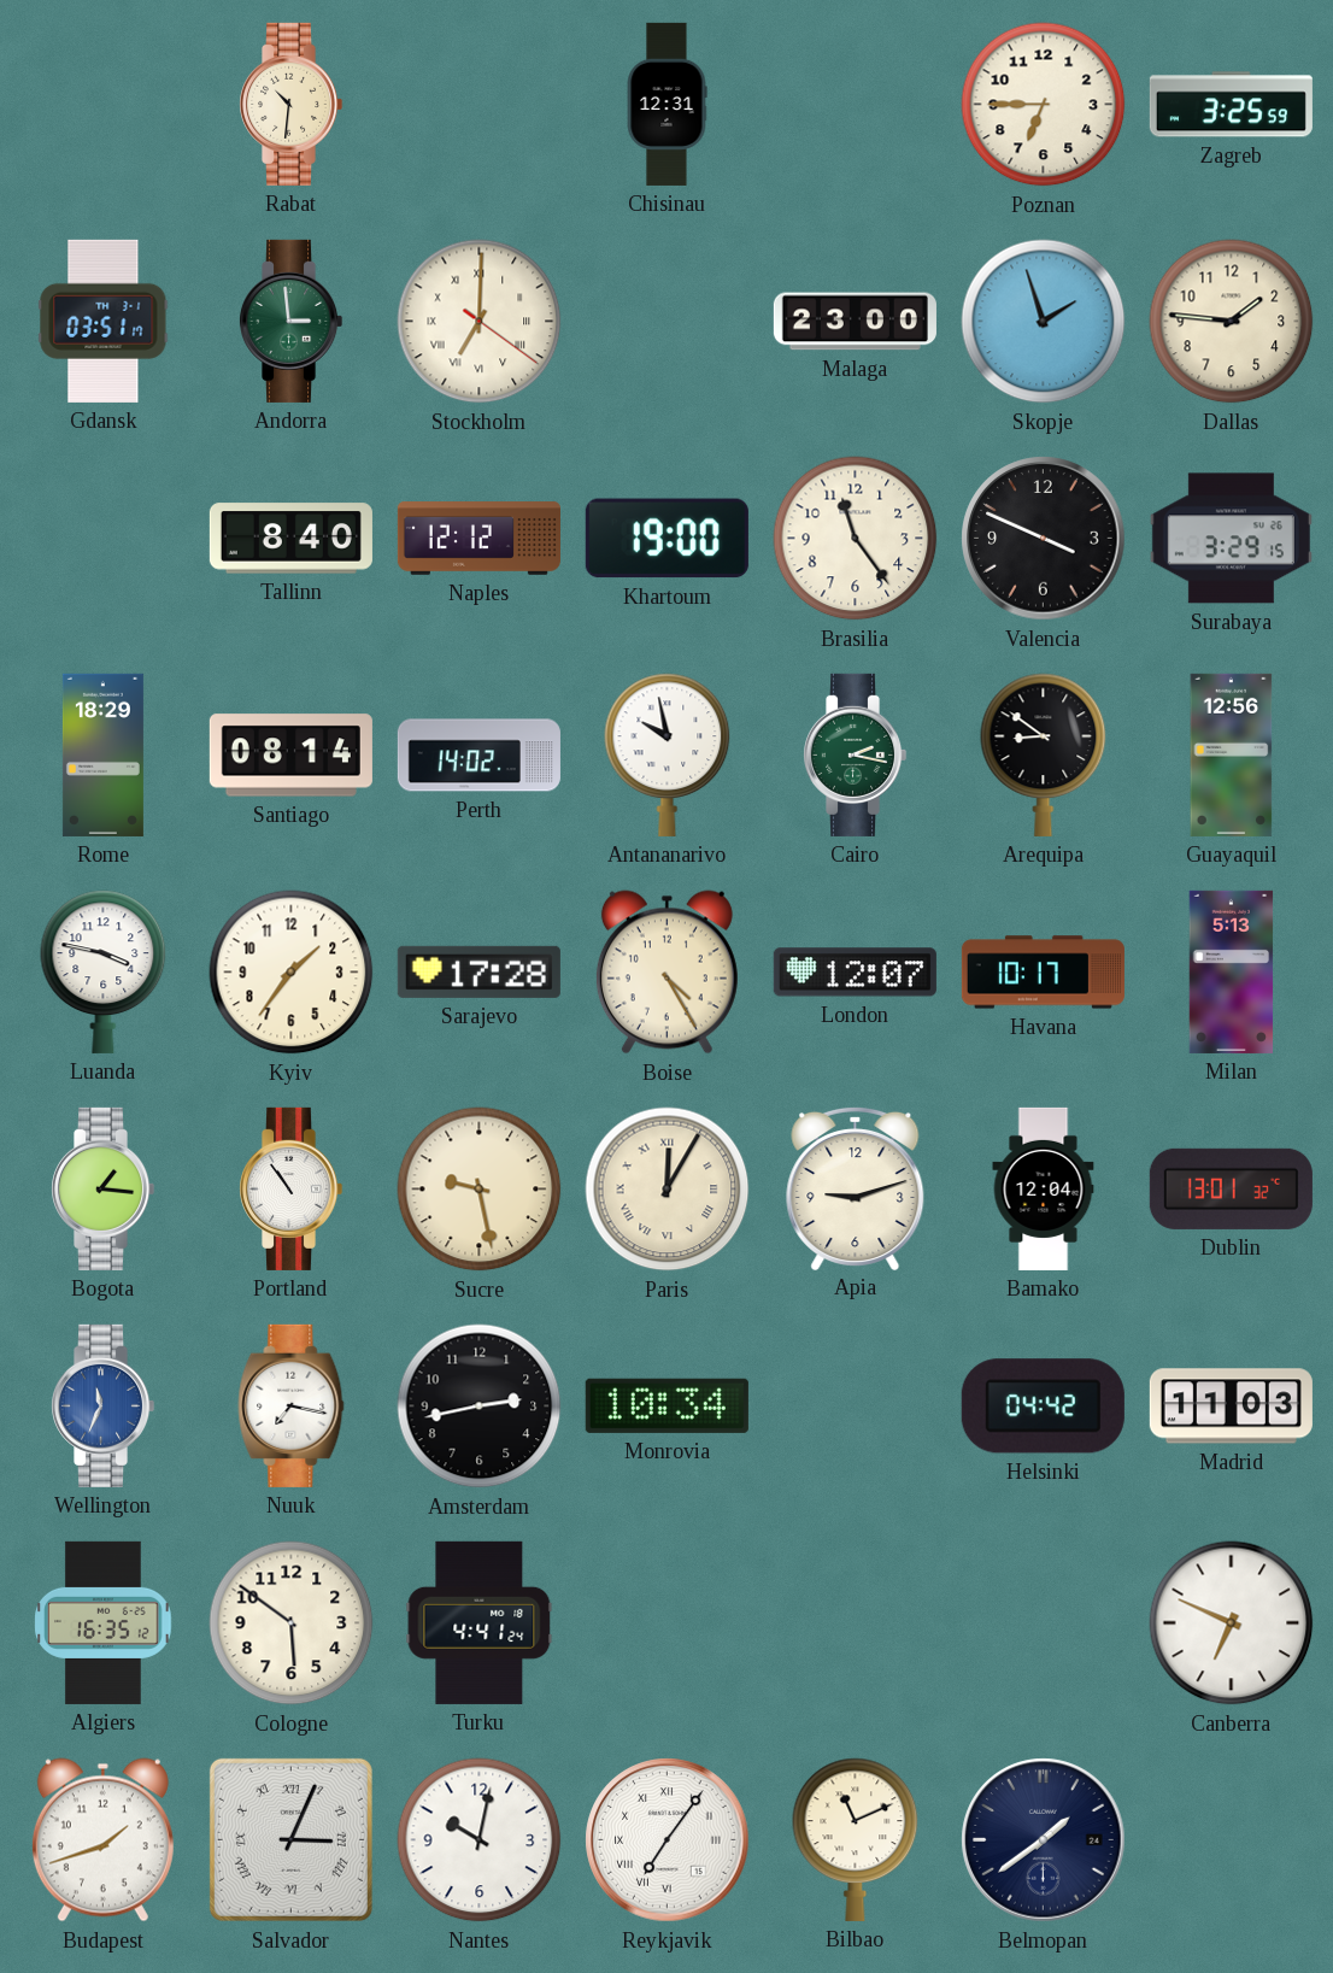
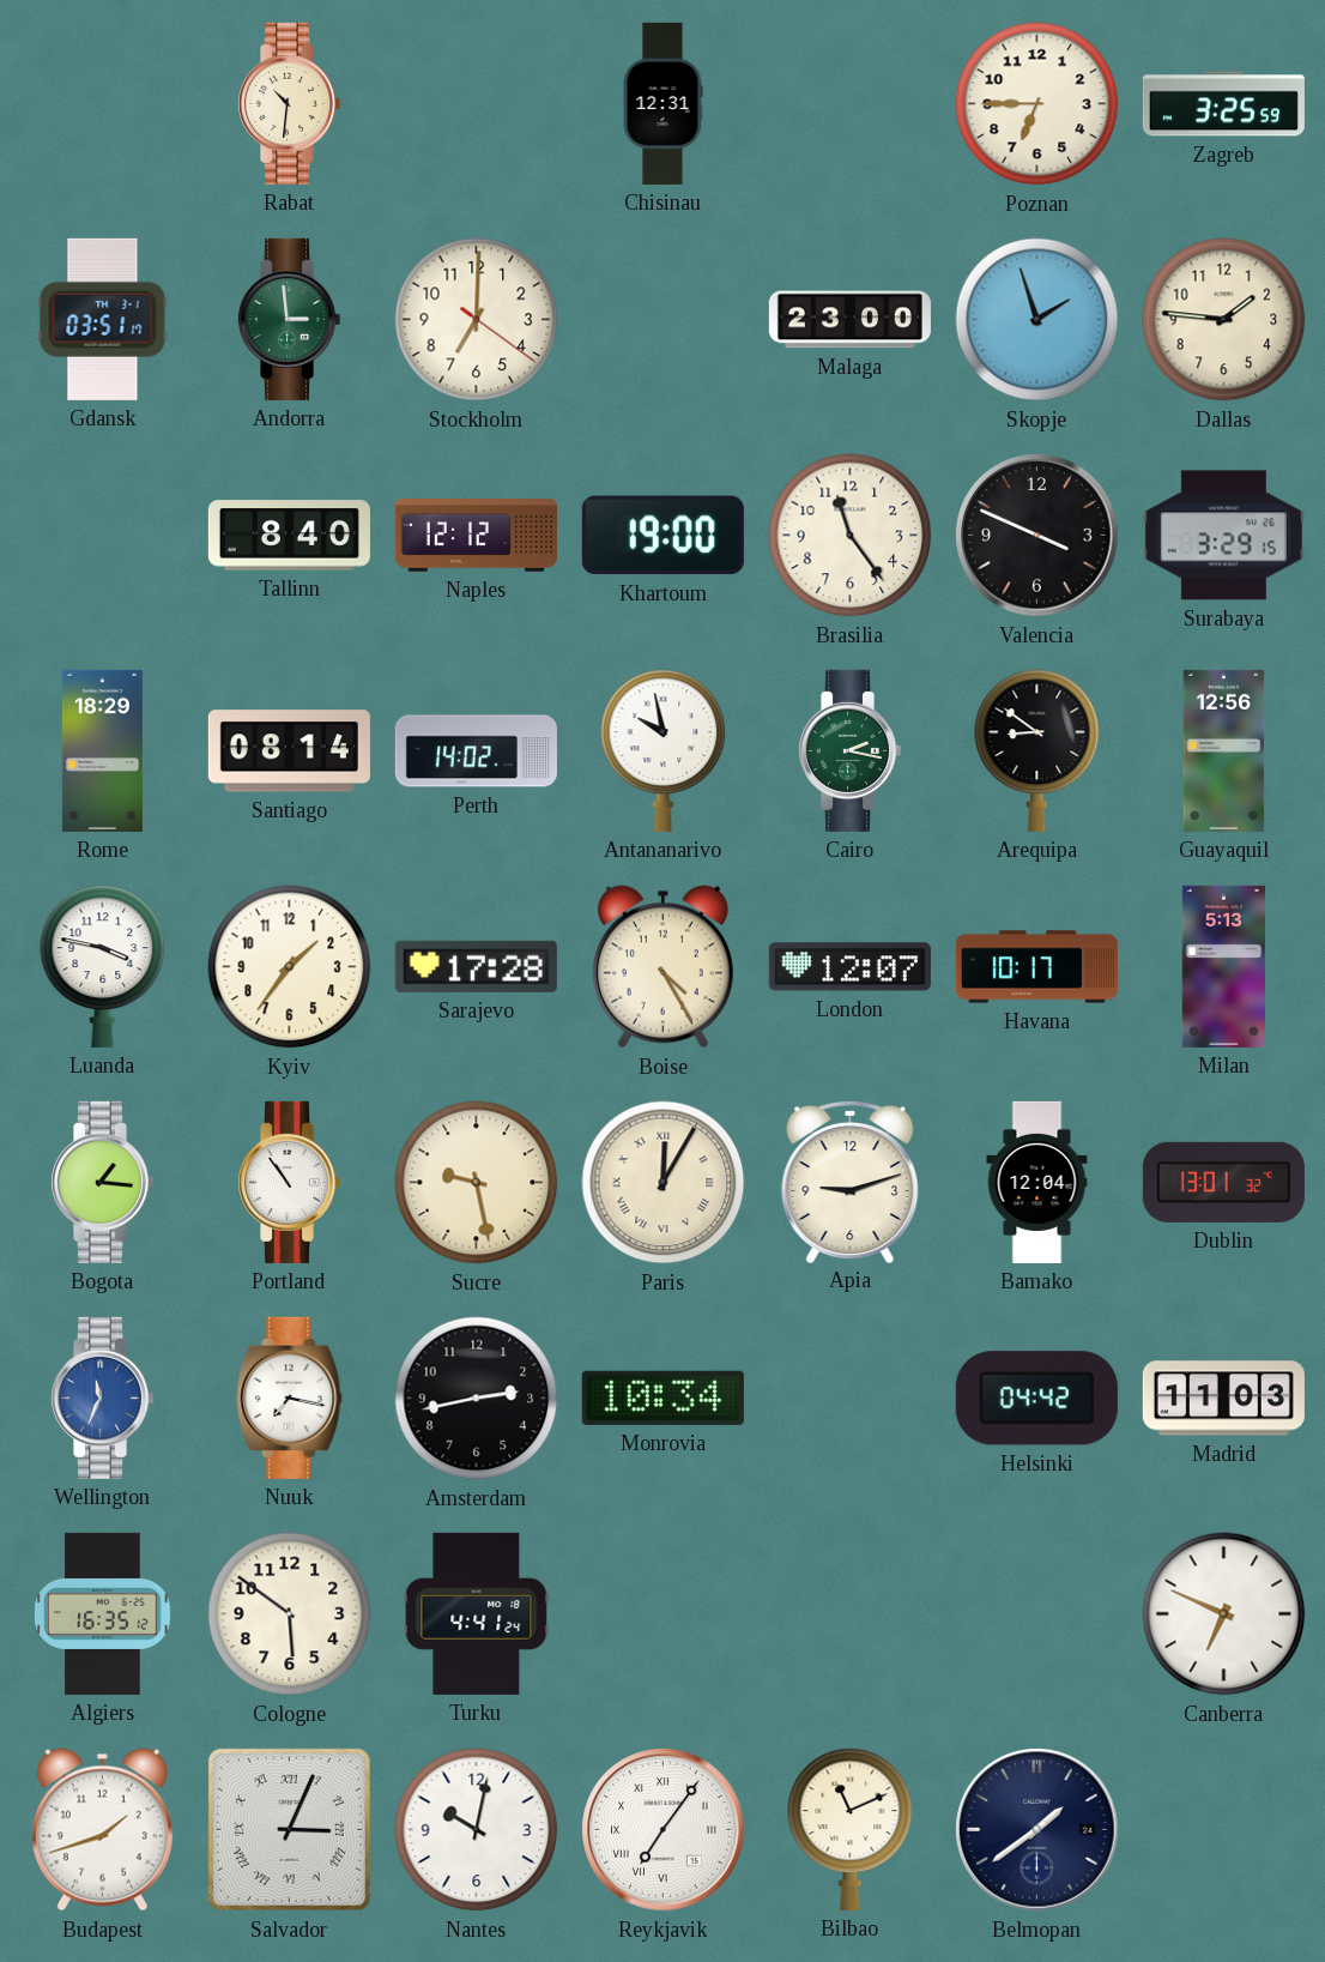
Stockholm numerals: Roman -> Arabic
